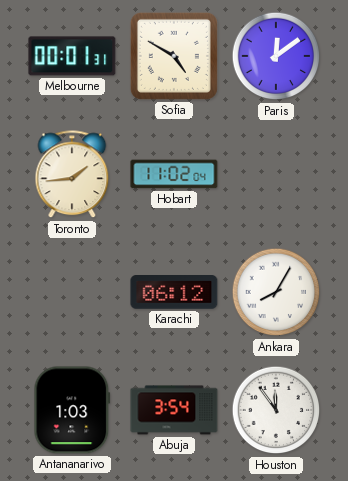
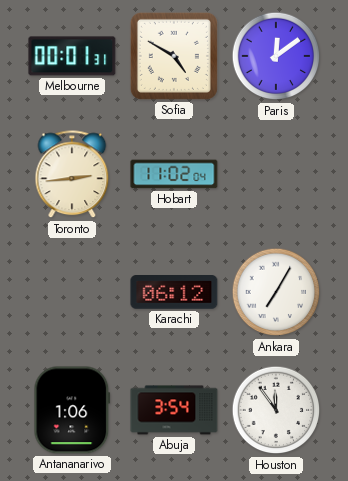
Toronto: 1:44 -> 2:44
Ankara: 8:05 -> 7:05
Antananarivo: 1:03 -> 1:06
